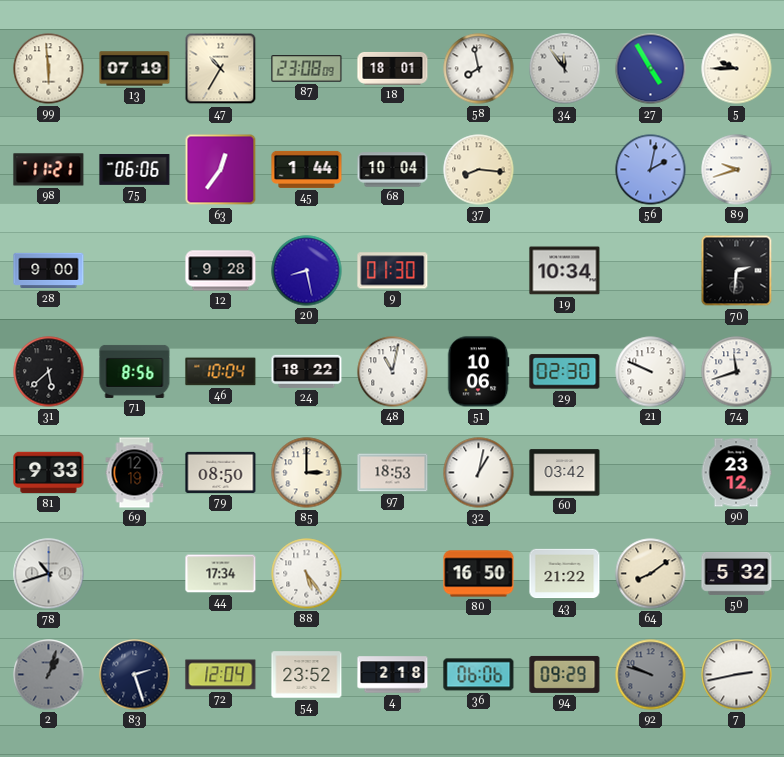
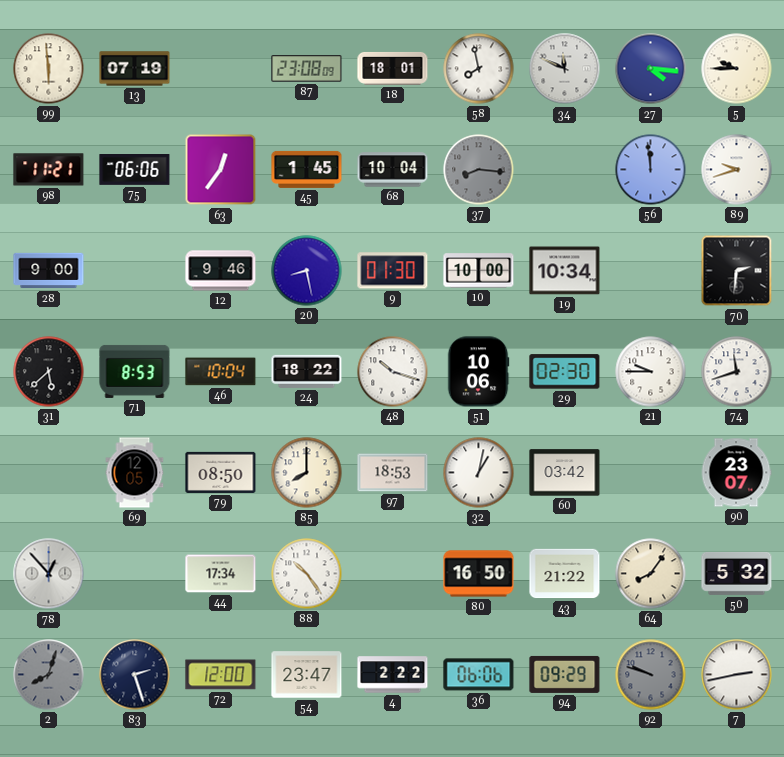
47: 10:35 -> none
34: 11:54 -> 11:49
27: 4:55 -> 4:16
45: 1:44 -> 1:45
37 dial: cream -> grey
56: 2:02 -> 11:59
12: 9:28 -> 9:46
10: none -> 10:00
71: 8:56 -> 8:53
48: 11:02 -> 10:18
21: 9:49 -> 9:45
81: 9:33 -> none
69: 12:19 -> 12:05
85: 3:00 -> 8:00
90: 23:12 -> 23:07
78: 10:42 -> 12:53
88: 5:24 -> 10:24
64: 8:09 -> 8:06
2: 1:03 -> 8:03
72: 12:04 -> 12:00
54: 23:52 -> 23:47
4: 2:18 -> 2:22
